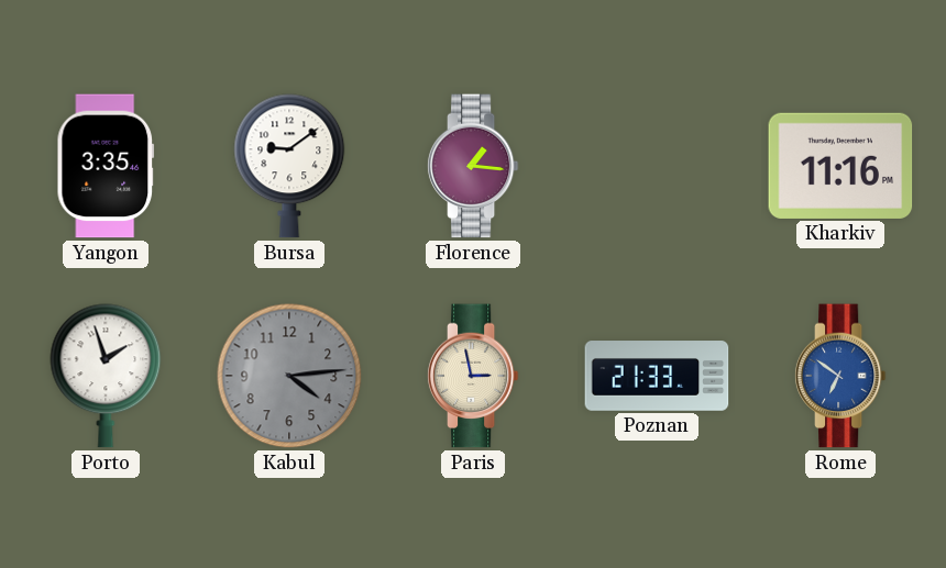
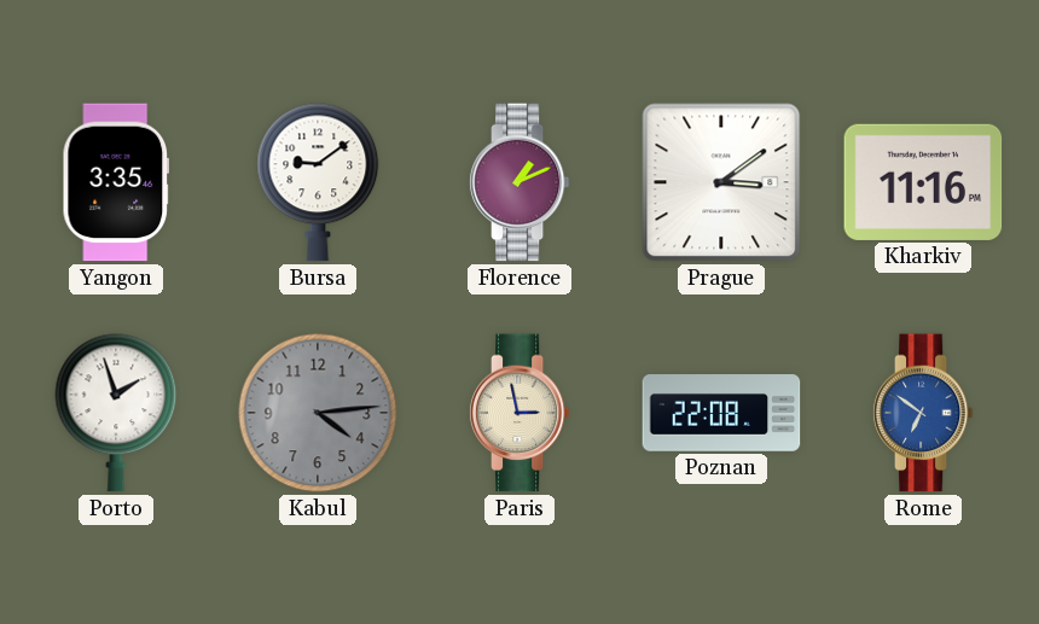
Florence: 1:16 -> 1:11
Prague: none -> 3:09
Poznan: 21:33 -> 22:08
